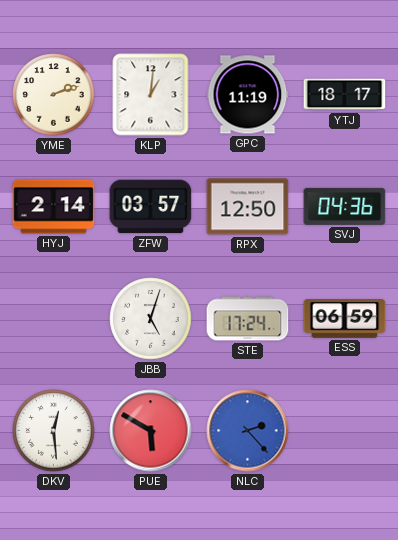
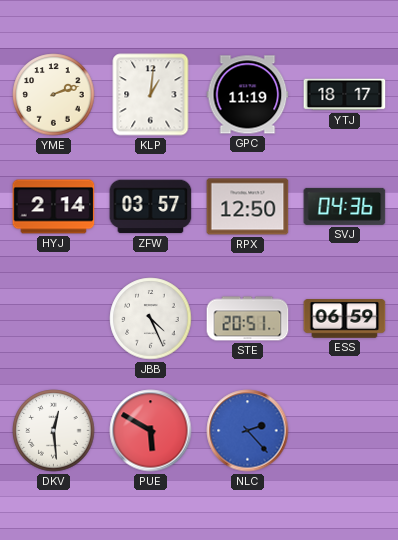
JBB: 5:03 -> 4:26
STE: 17:24 -> 20:51
